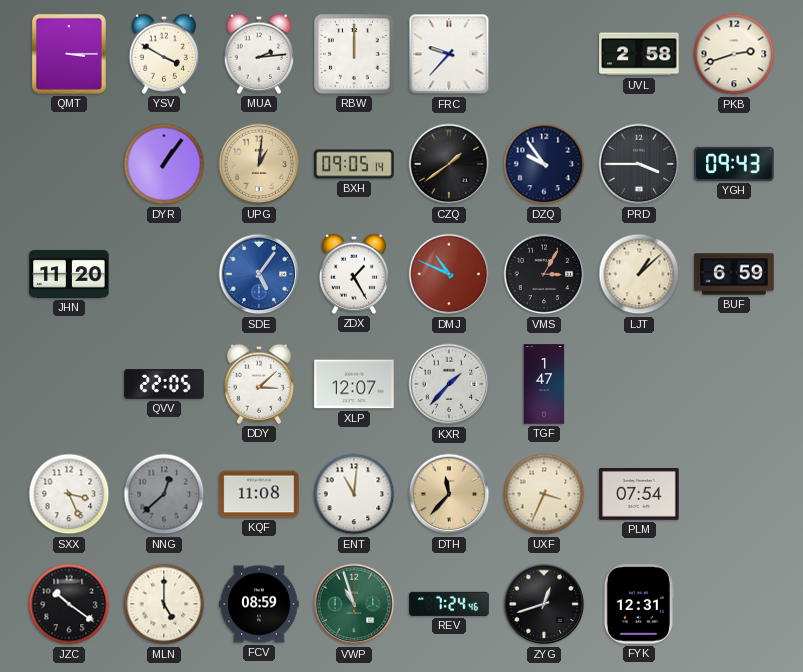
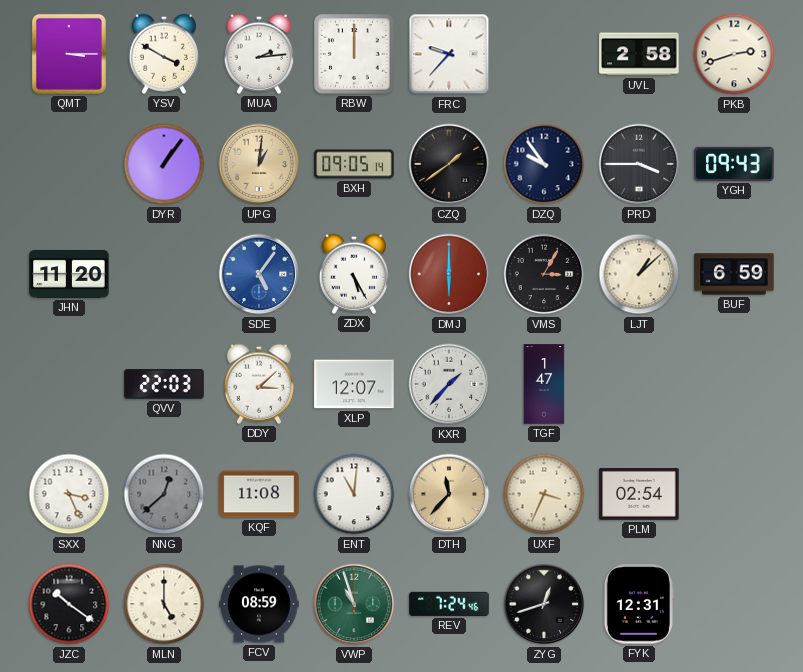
ZDX: 1:25 -> 5:25
DMJ: 10:49 -> 6:00
QVV: 22:05 -> 22:03
PLM: 07:54 -> 02:54
